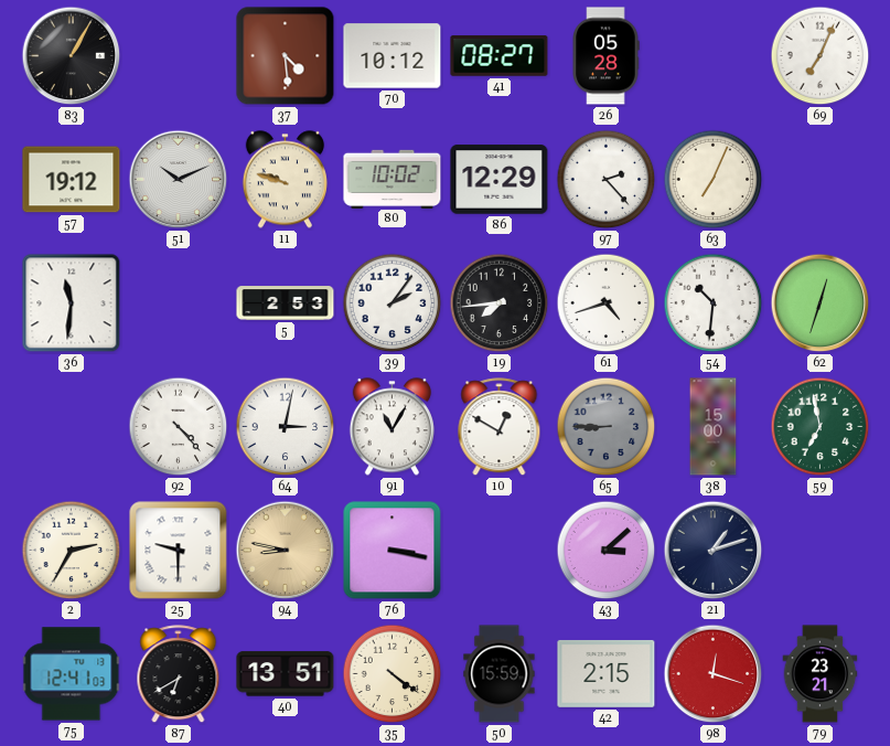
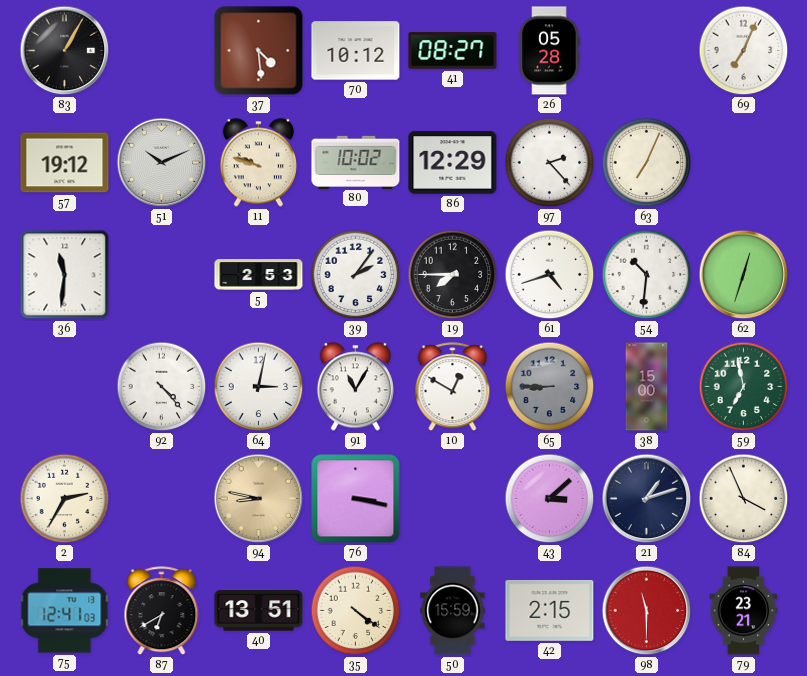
19: 7:44 -> 7:45
25: 9:30 -> none
84: none -> 3:56
98: 12:18 -> 11:30
